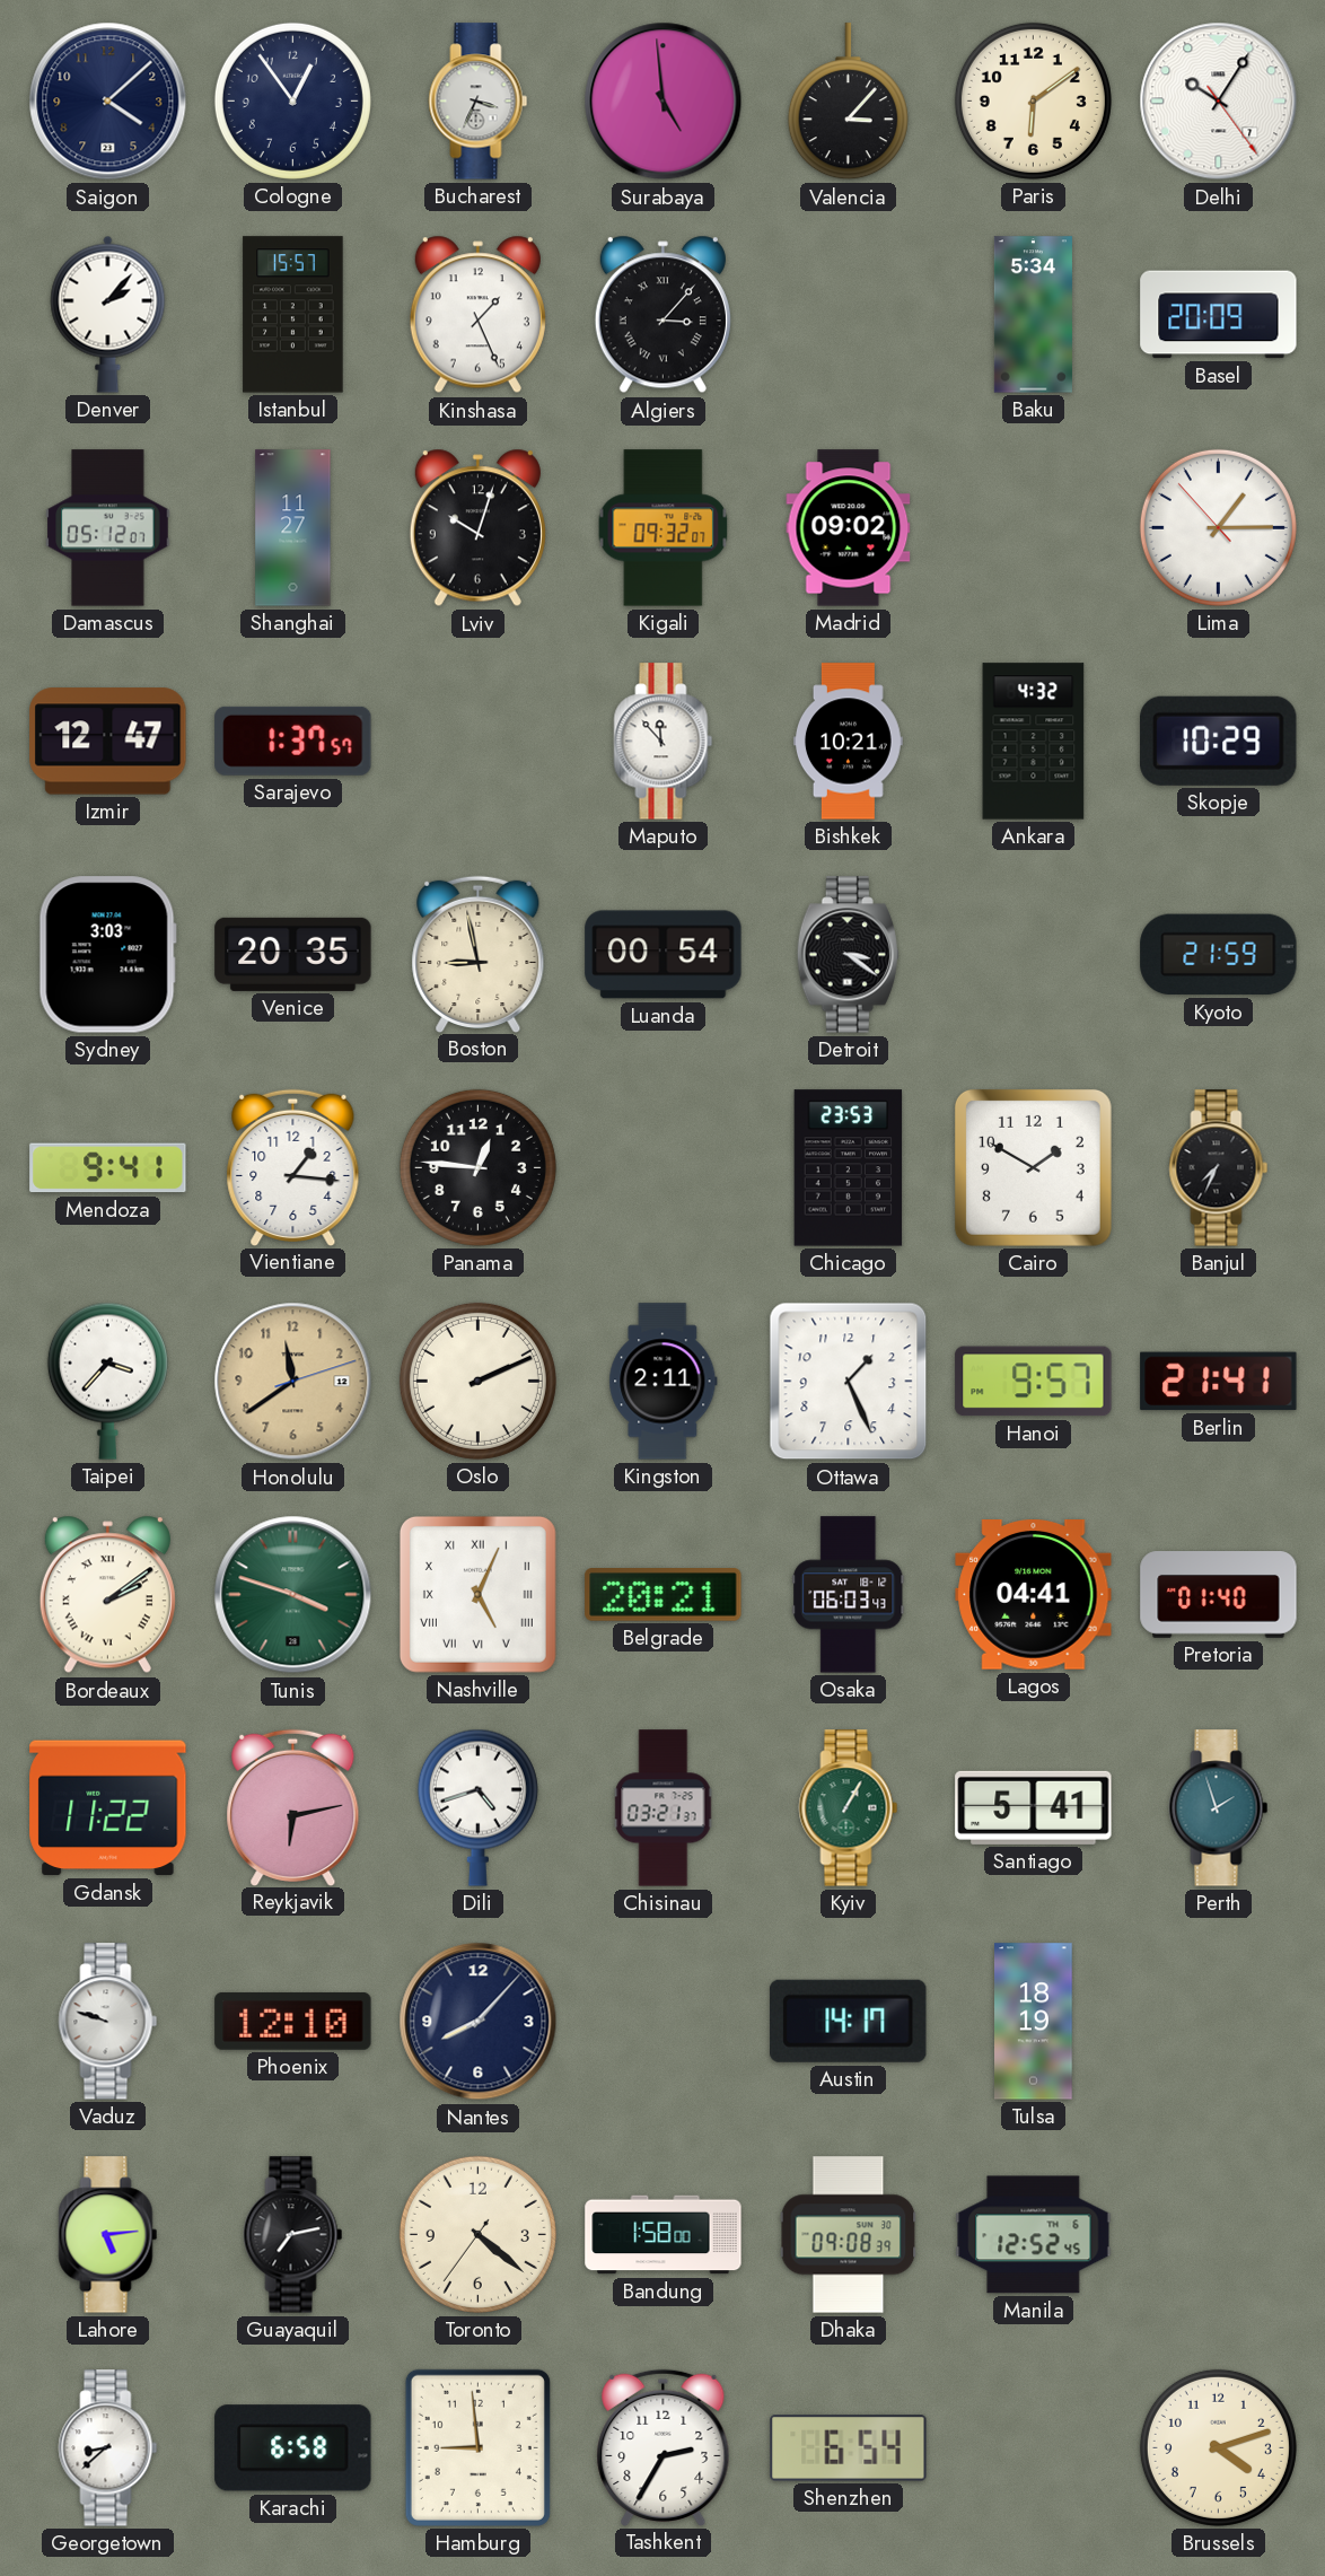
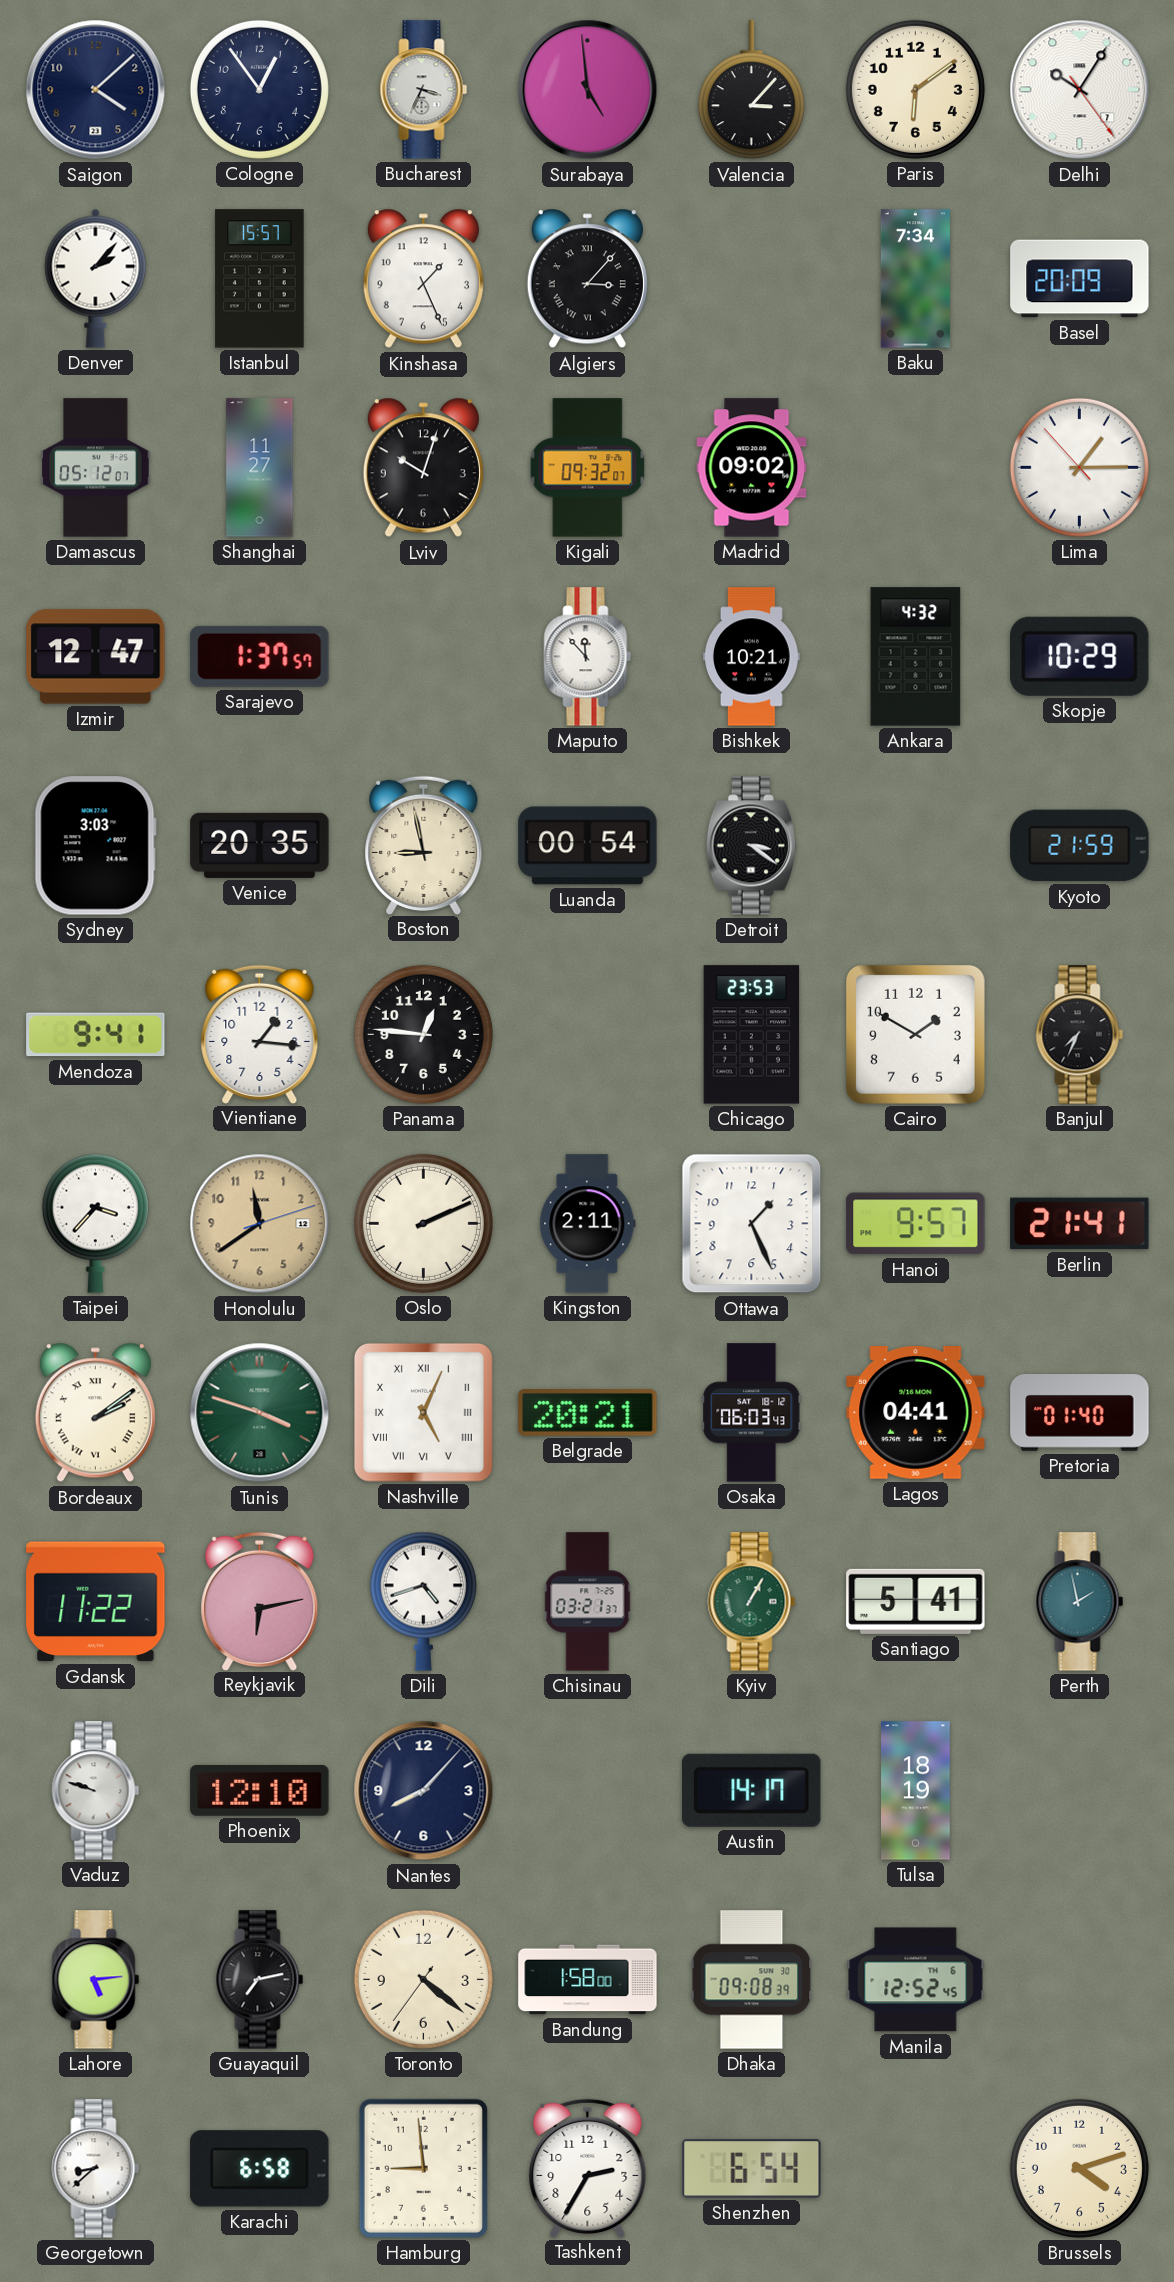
Baku: 5:34 -> 7:34
Perth: 1:57 -> 1:58
